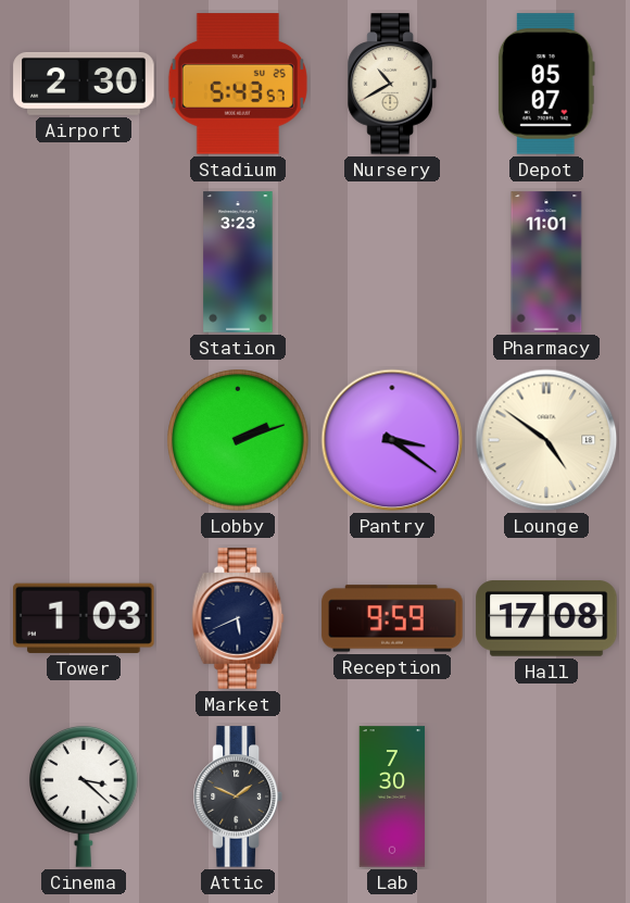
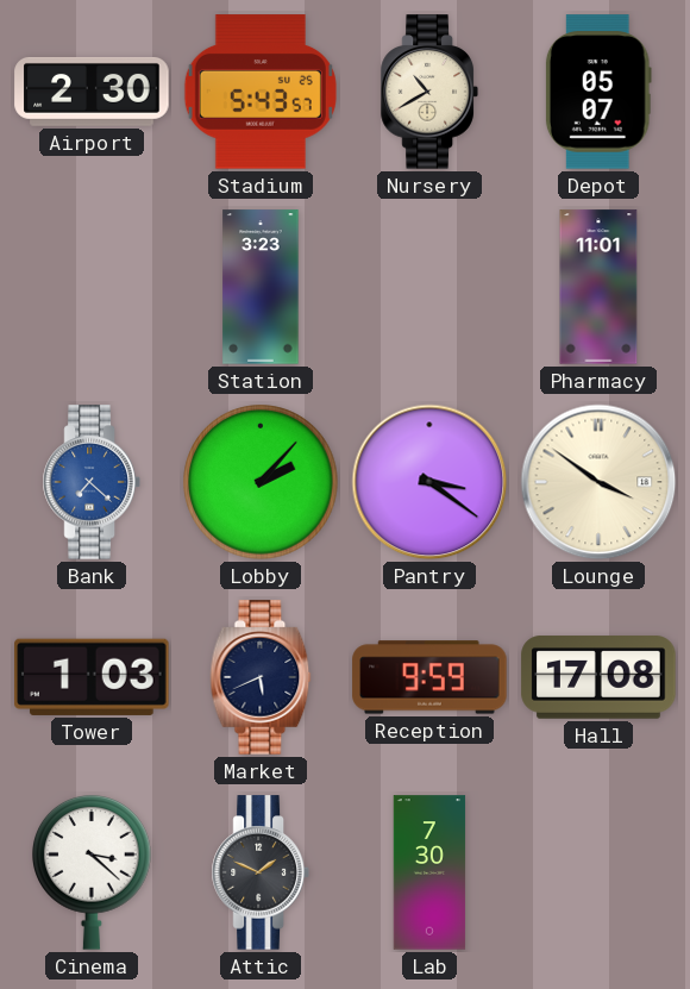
Bank: none -> 7:22
Lobby: 2:12 -> 2:07
Lounge: 4:51 -> 3:51
